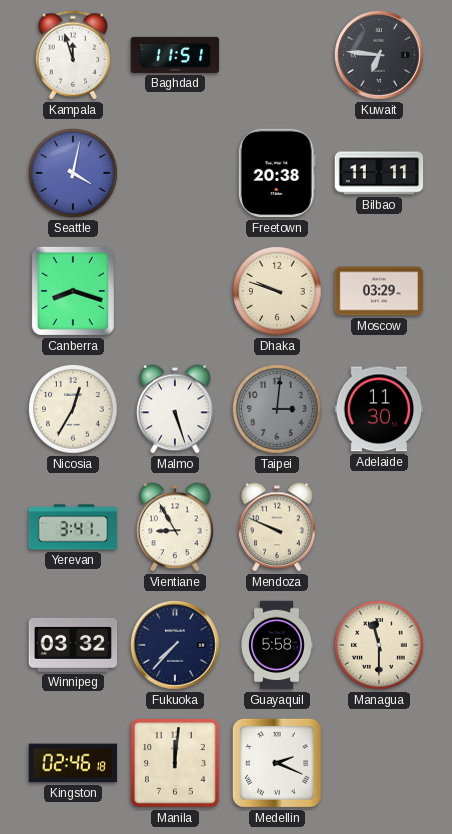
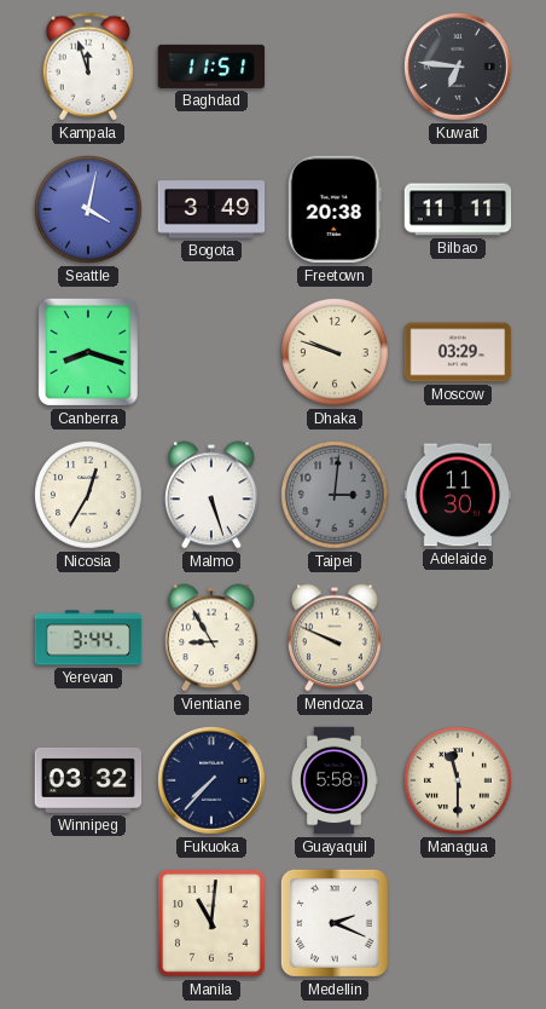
Bogota: none -> 3:49
Yerevan: 3:41 -> 3:44
Kingston: 02:46 -> none
Manila: 12:01 -> 11:01
